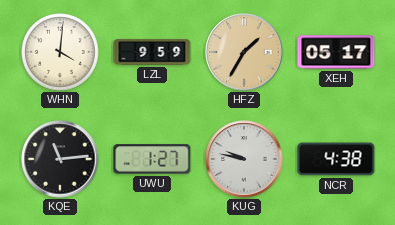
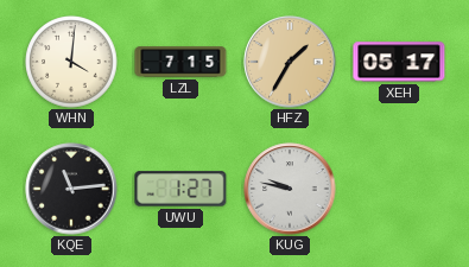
LZL: 9:59 -> 7:15
NCR: 4:38 -> none
